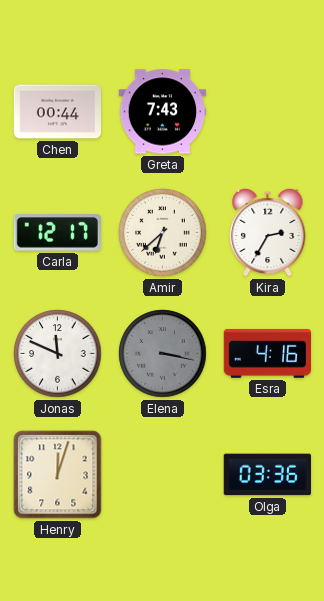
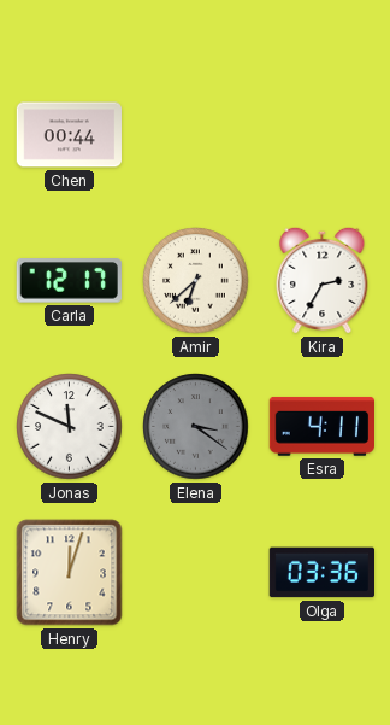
Greta: 7:43 -> none
Elena: 3:17 -> 3:21
Esra: 4:16 -> 4:11
